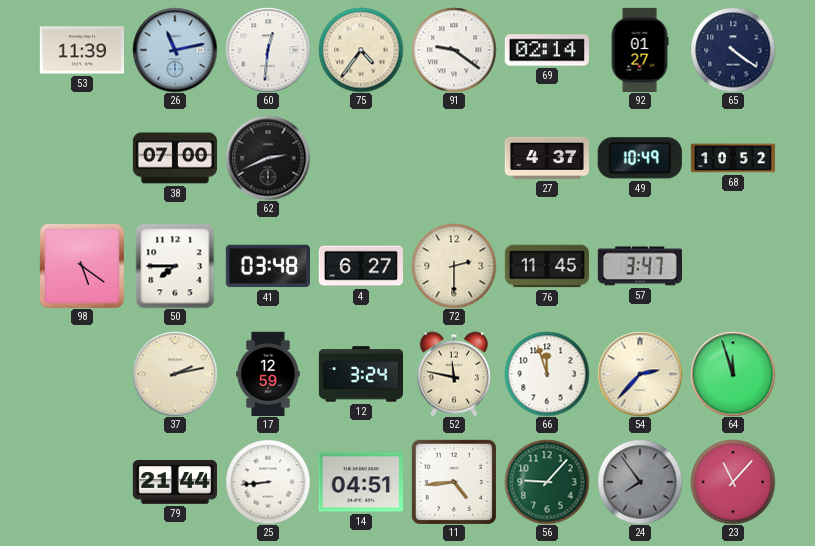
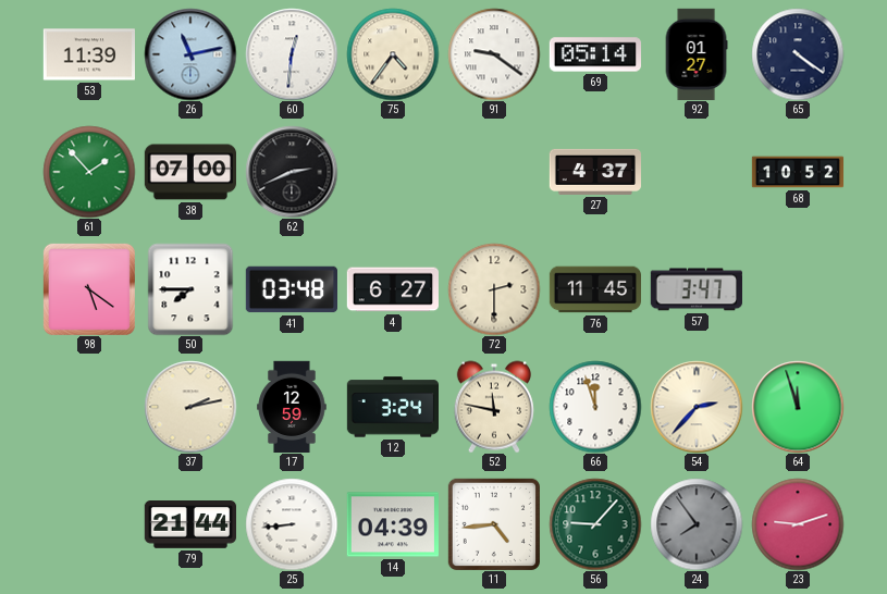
69: 02:14 -> 05:14
61: none -> 1:53
49: 10:49 -> none
14: 04:51 -> 04:39
23: 11:07 -> 9:12
